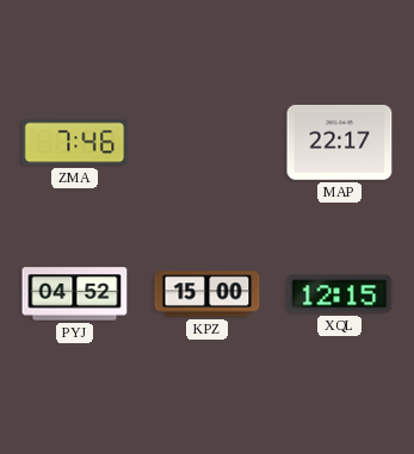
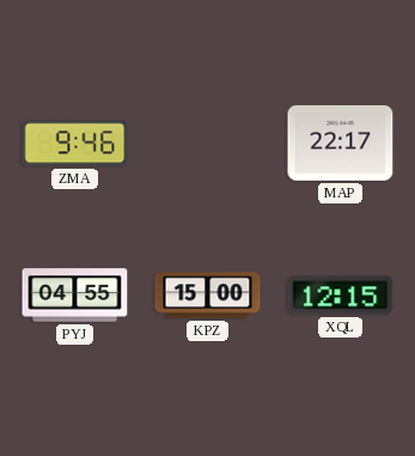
ZMA: 7:46 -> 9:46
PYJ: 04:52 -> 04:55
